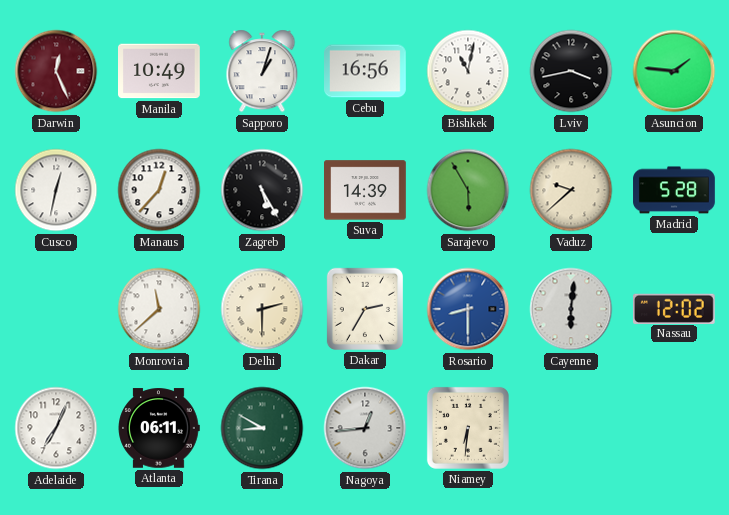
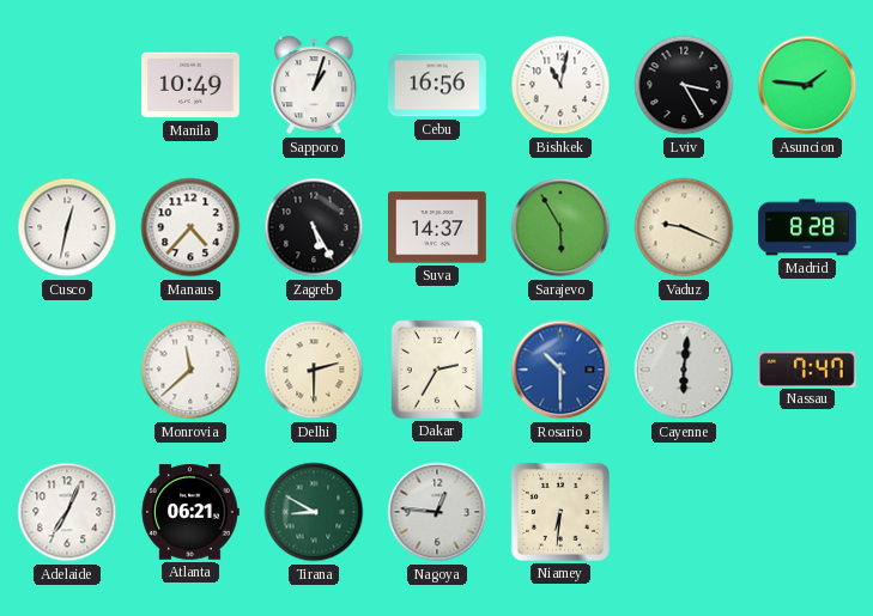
Darwin: 12:26 -> none
Lviv: 3:43 -> 3:25
Manaus: 12:37 -> 4:37
Suva: 14:39 -> 14:37
Vaduz: 9:38 -> 9:19
Madrid: 5:28 -> 8:28
Rosario: 8:30 -> 10:30
Nassau: 12:02 -> 7:47
Atlanta: 06:11 -> 06:21
Nagoya: 12:44 -> 12:46
